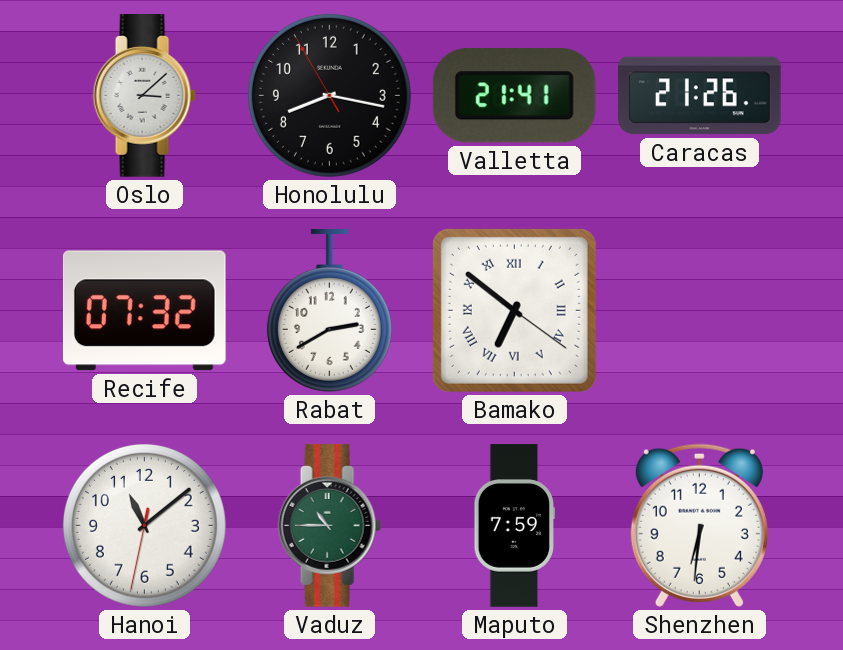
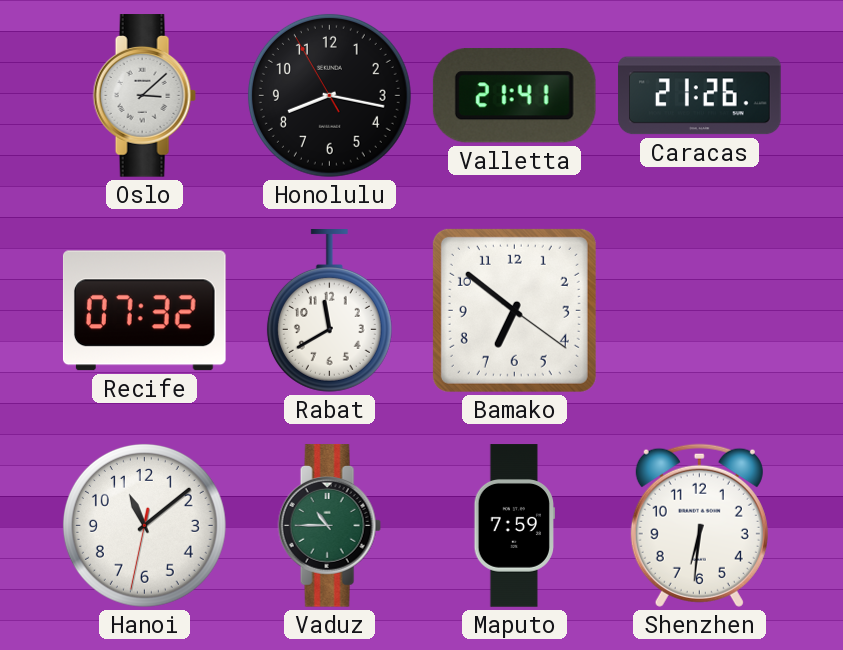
Rabat: 2:40 -> 11:40
Bamako numerals: Roman -> Arabic
